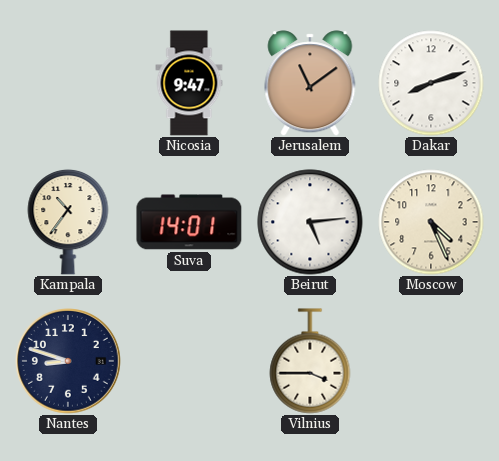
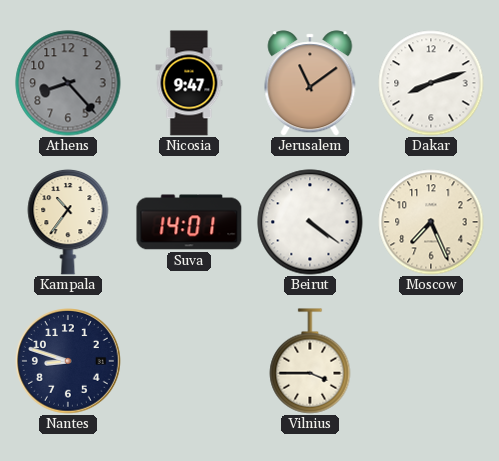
Athens: none -> 8:23
Beirut: 5:14 -> 4:21
Moscow: 4:26 -> 7:26
